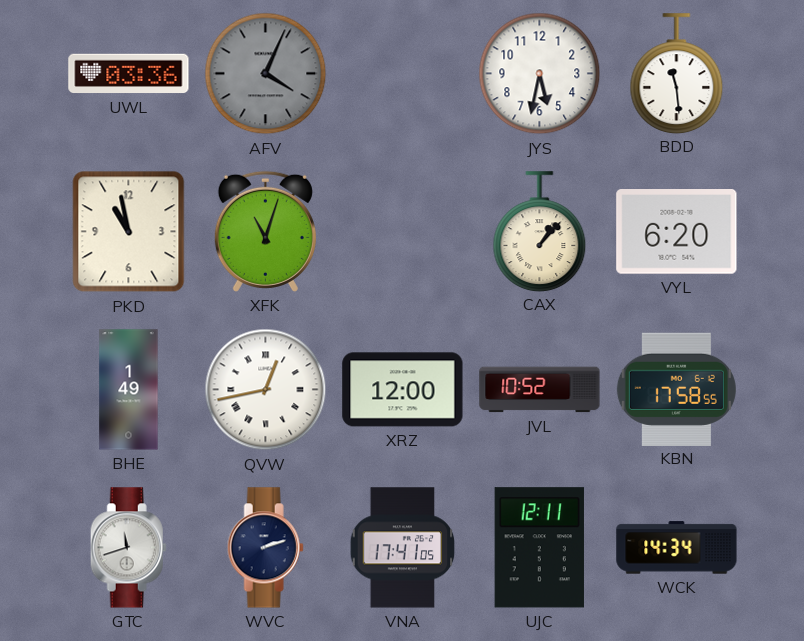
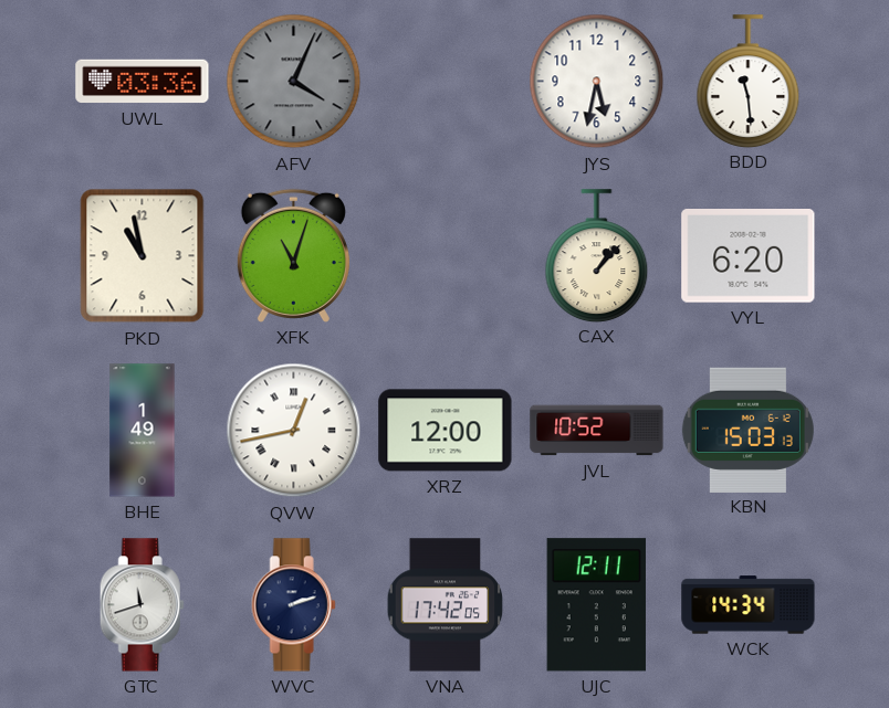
KBN: 17:58 -> 15:03
VNA: 17:41 -> 17:42
